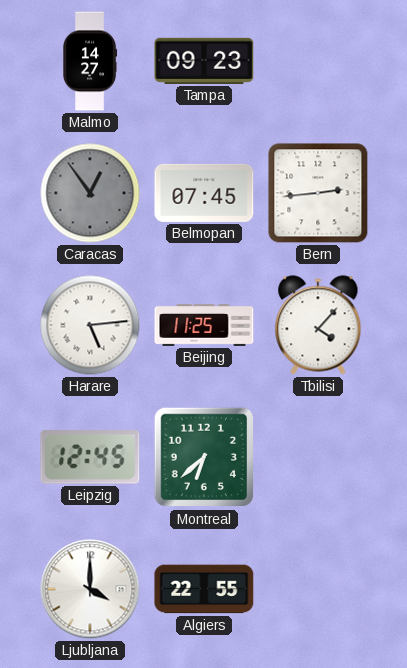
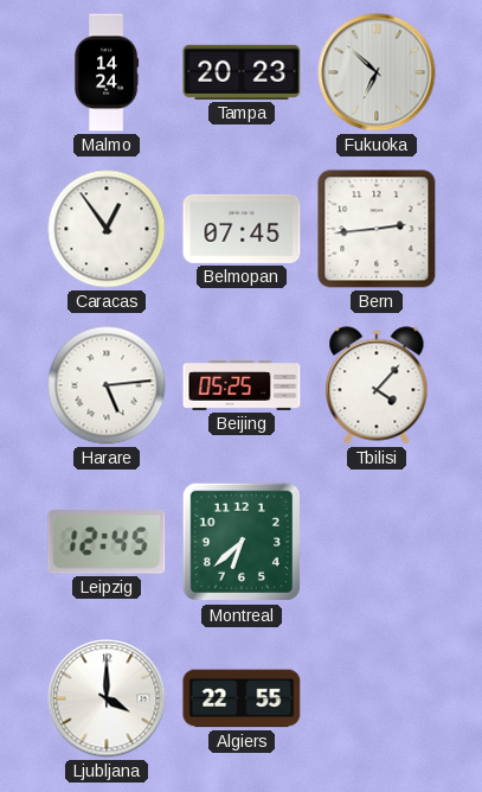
Malmo: 14:27 -> 14:24
Tampa: 09:23 -> 20:23
Fukuoka: none -> 6:52
Caracas dial: grey -> white
Beijing: 11:25 -> 05:25
